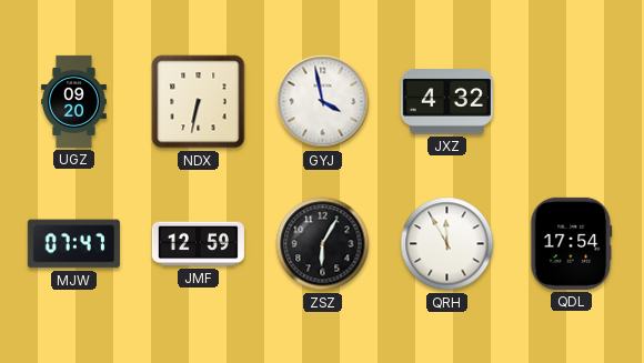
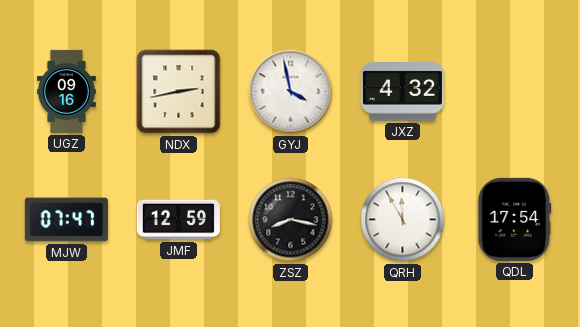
UGZ: 09:20 -> 09:16
NDX: 6:32 -> 2:43
ZSZ: 6:05 -> 8:17
